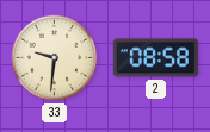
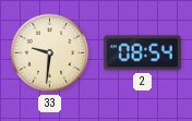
2: 08:58 -> 08:54
